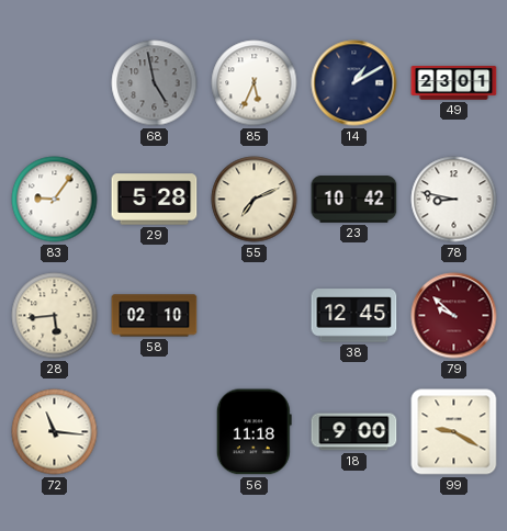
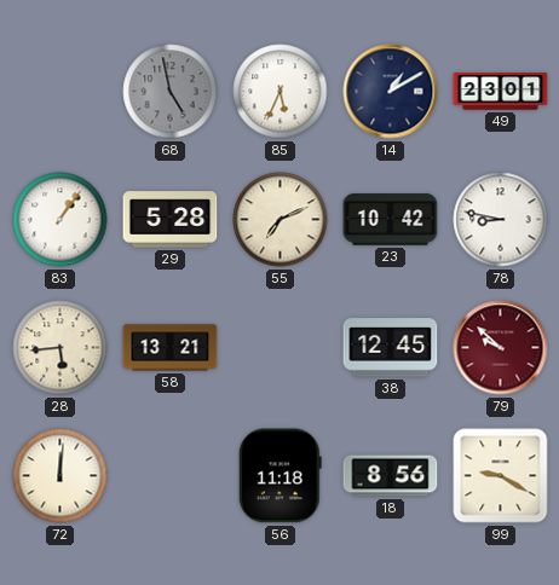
83: 9:06 -> 1:06
58: 02:10 -> 13:21
72: 11:16 -> 12:01
18: 9:00 -> 8:56
